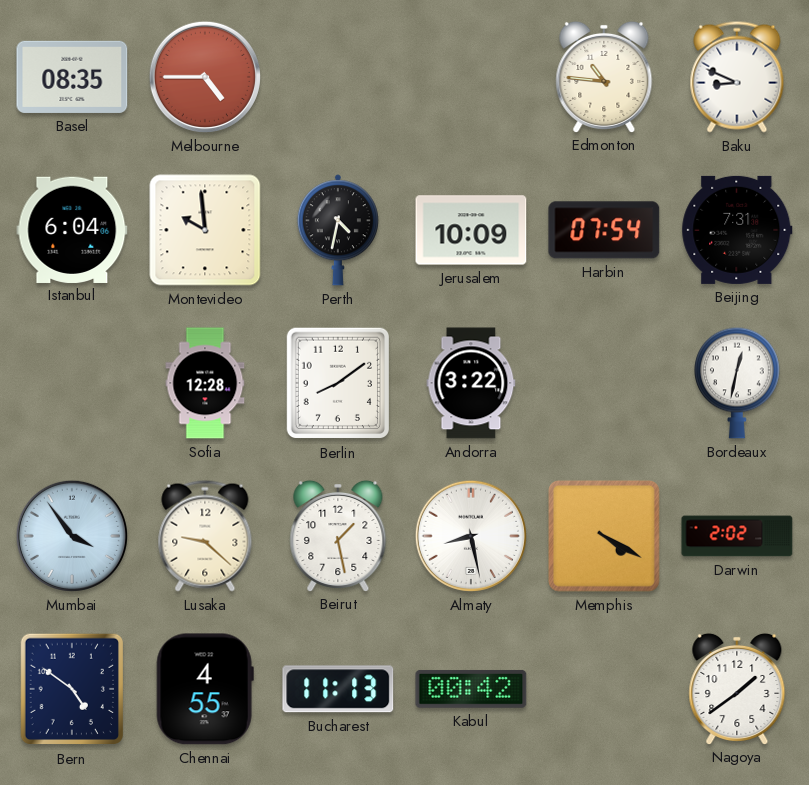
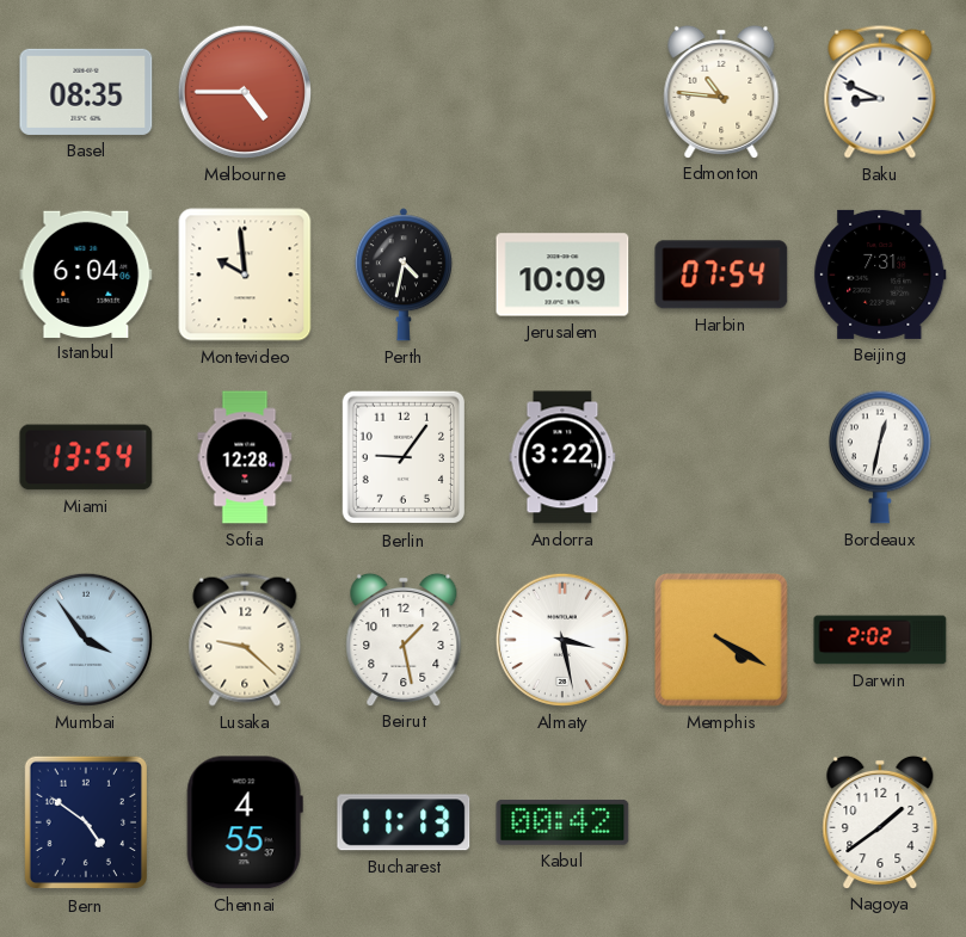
Miami: none -> 13:54
Berlin: 8:09 -> 9:06
Almaty: 8:28 -> 3:28
